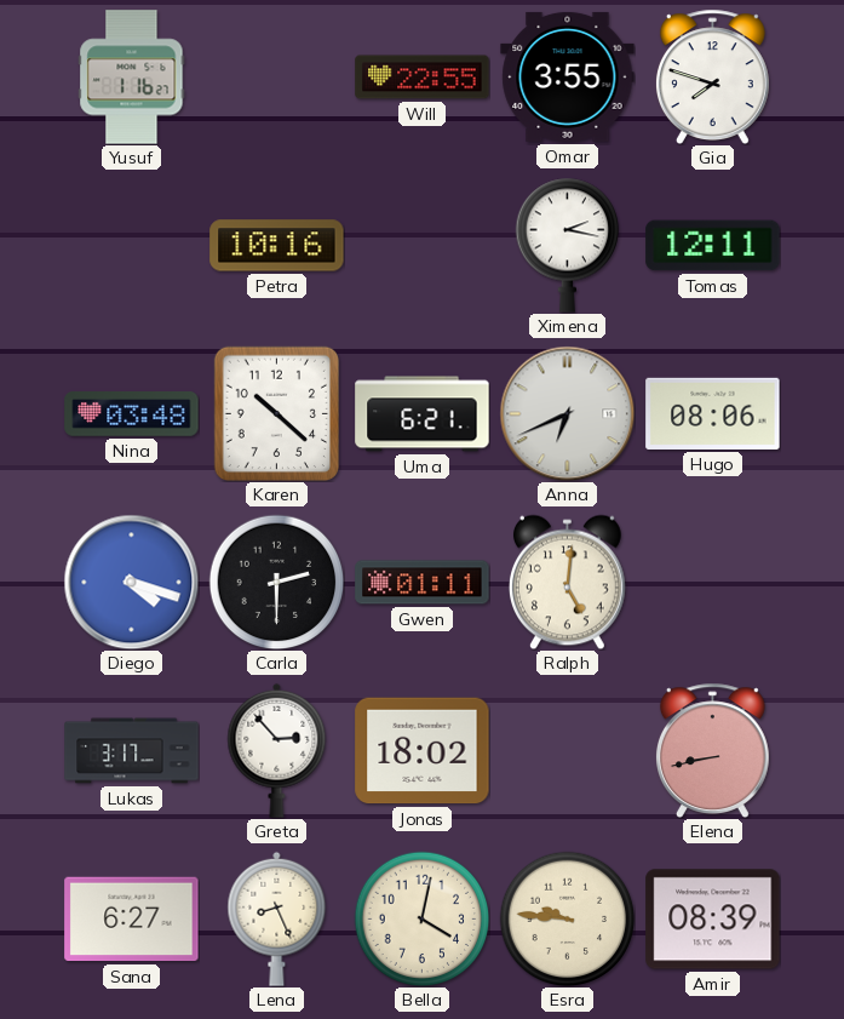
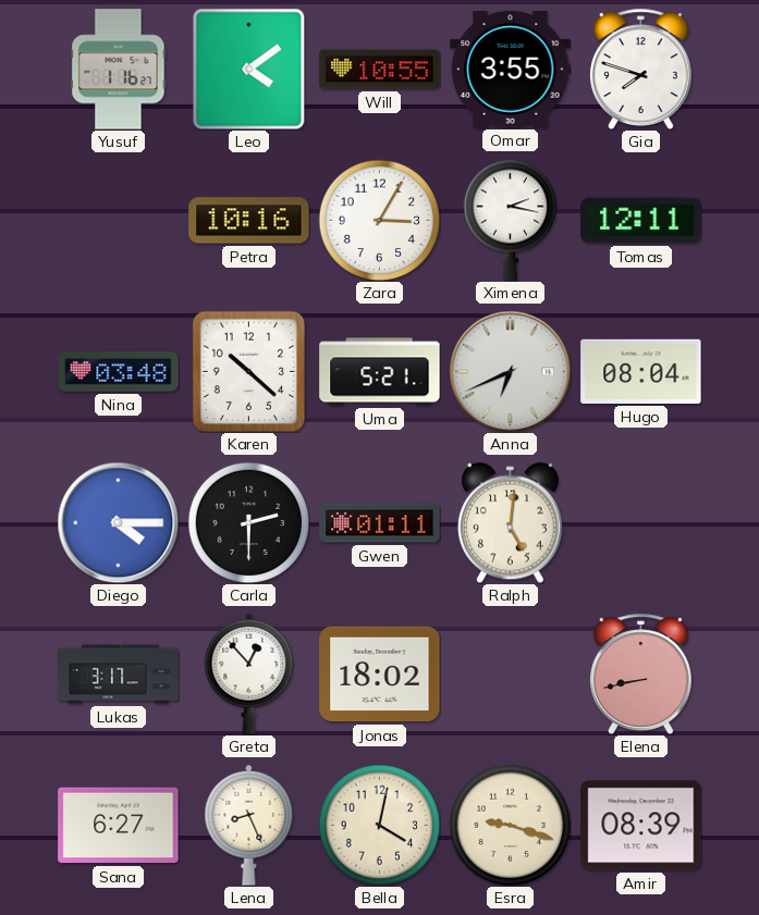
Leo: none -> 4:09
Will: 22:55 -> 10:55
Zara: none -> 3:05
Uma: 6:21 -> 5:21
Hugo: 08:06 -> 08:04
Diego: 4:18 -> 4:15
Greta: 2:53 -> 12:53
Esra: 9:46 -> 9:18
